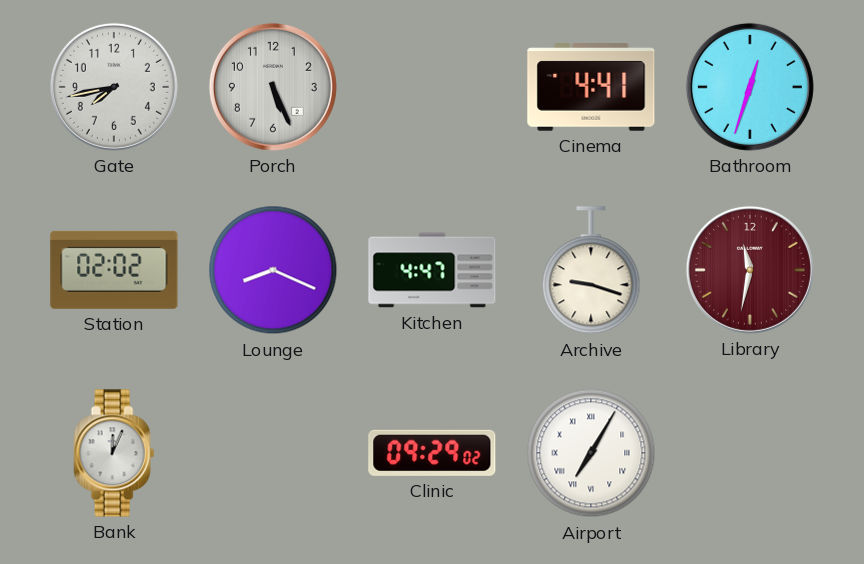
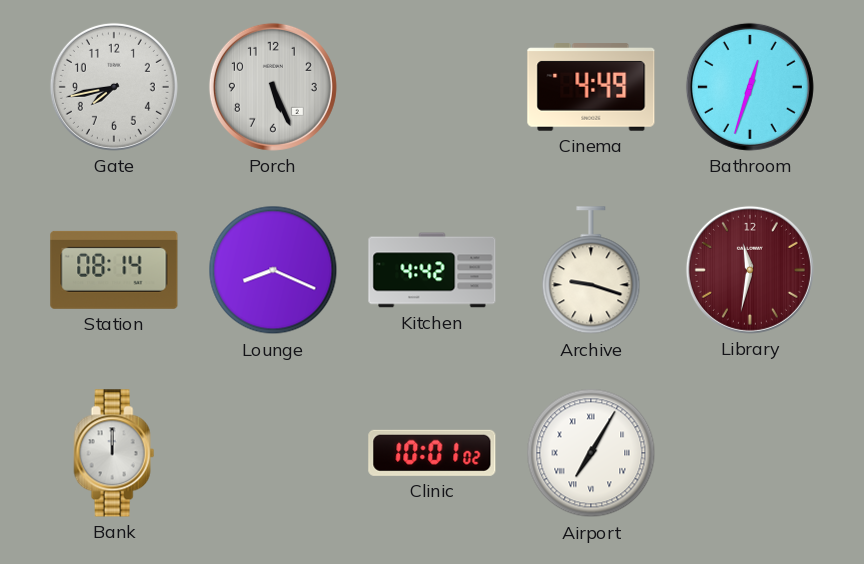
Cinema: 4:41 -> 4:49
Station: 02:02 -> 08:14
Kitchen: 4:47 -> 4:42
Bank: 12:04 -> 12:00
Clinic: 09:29 -> 10:01
